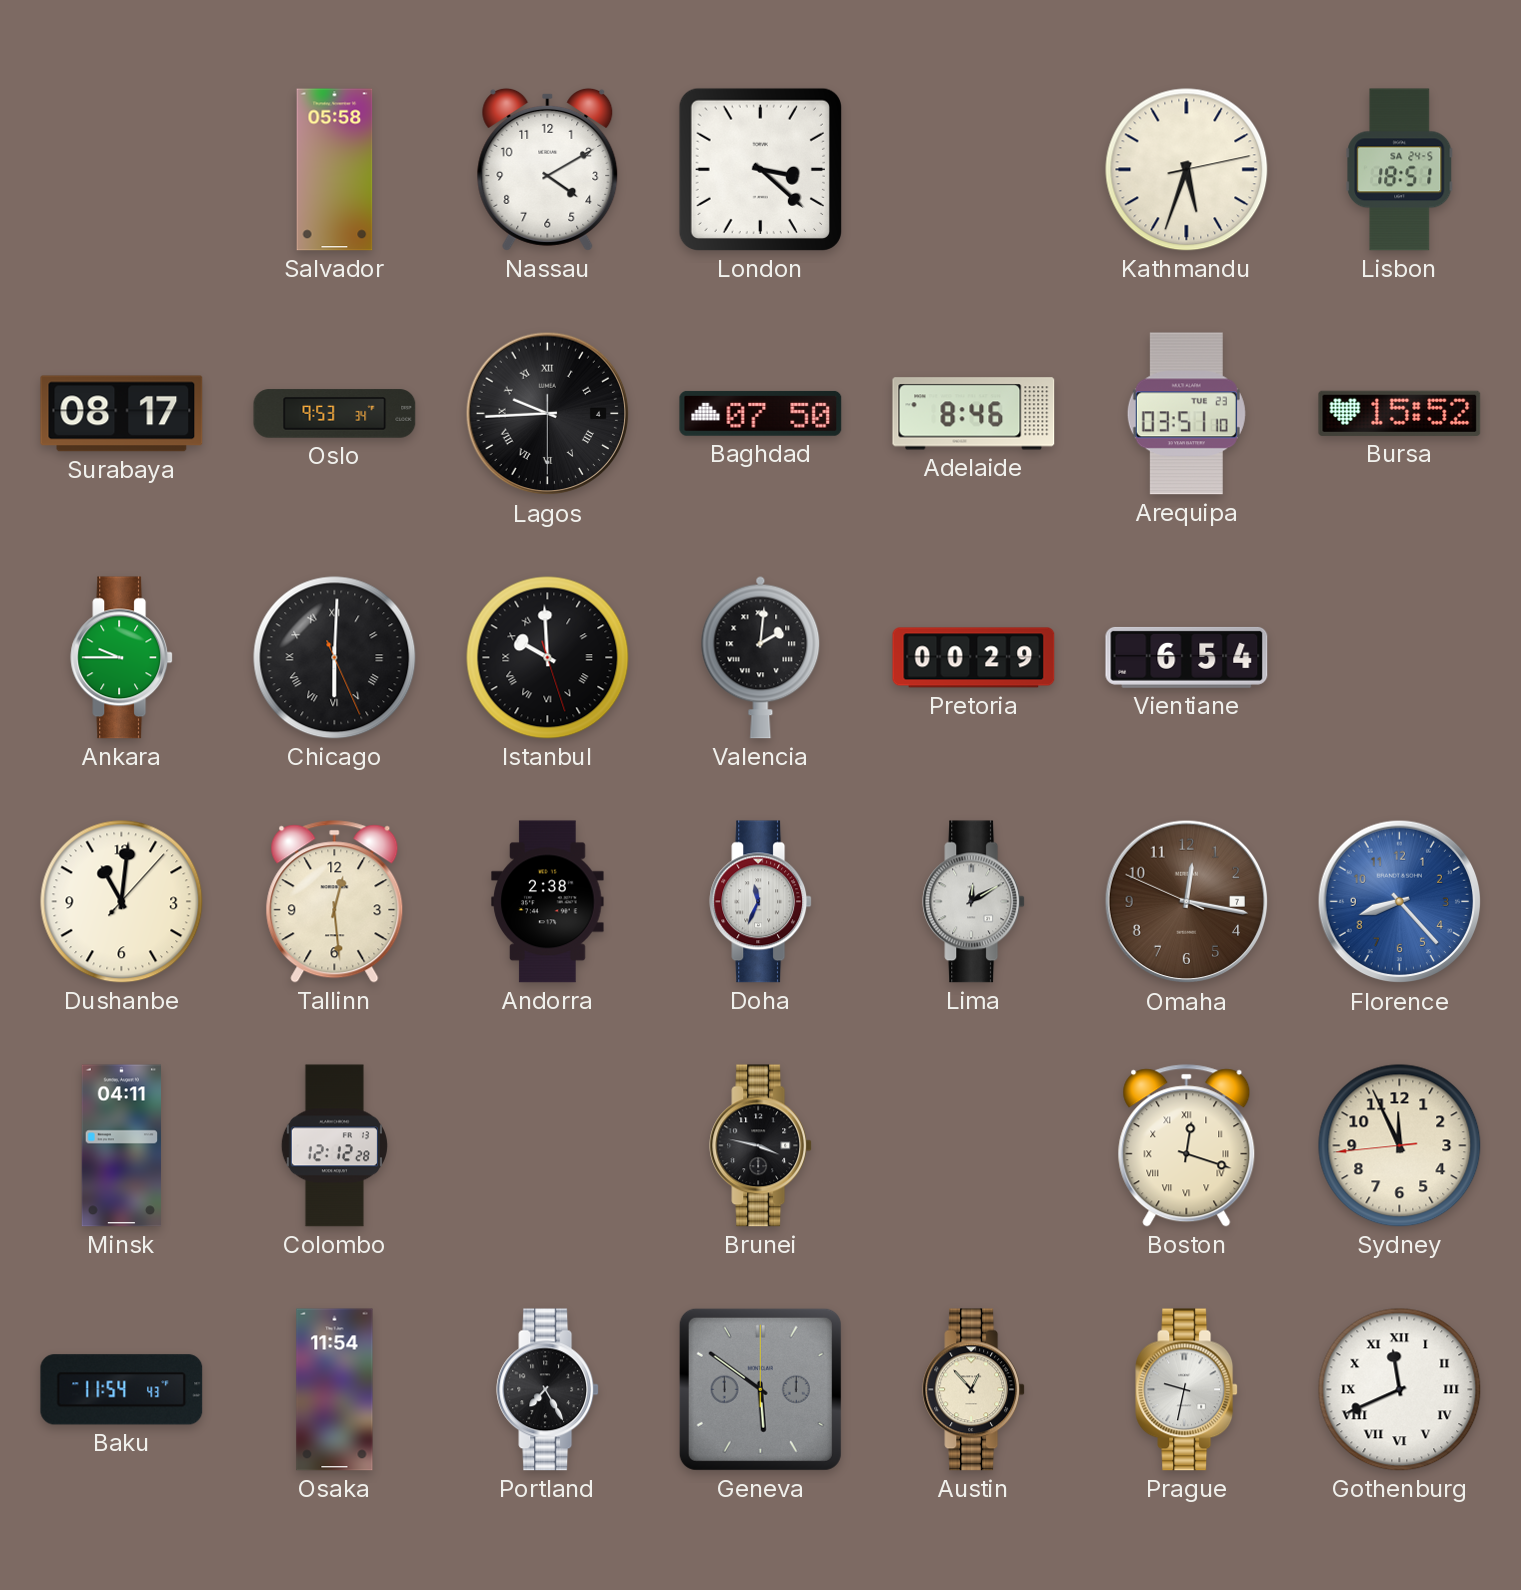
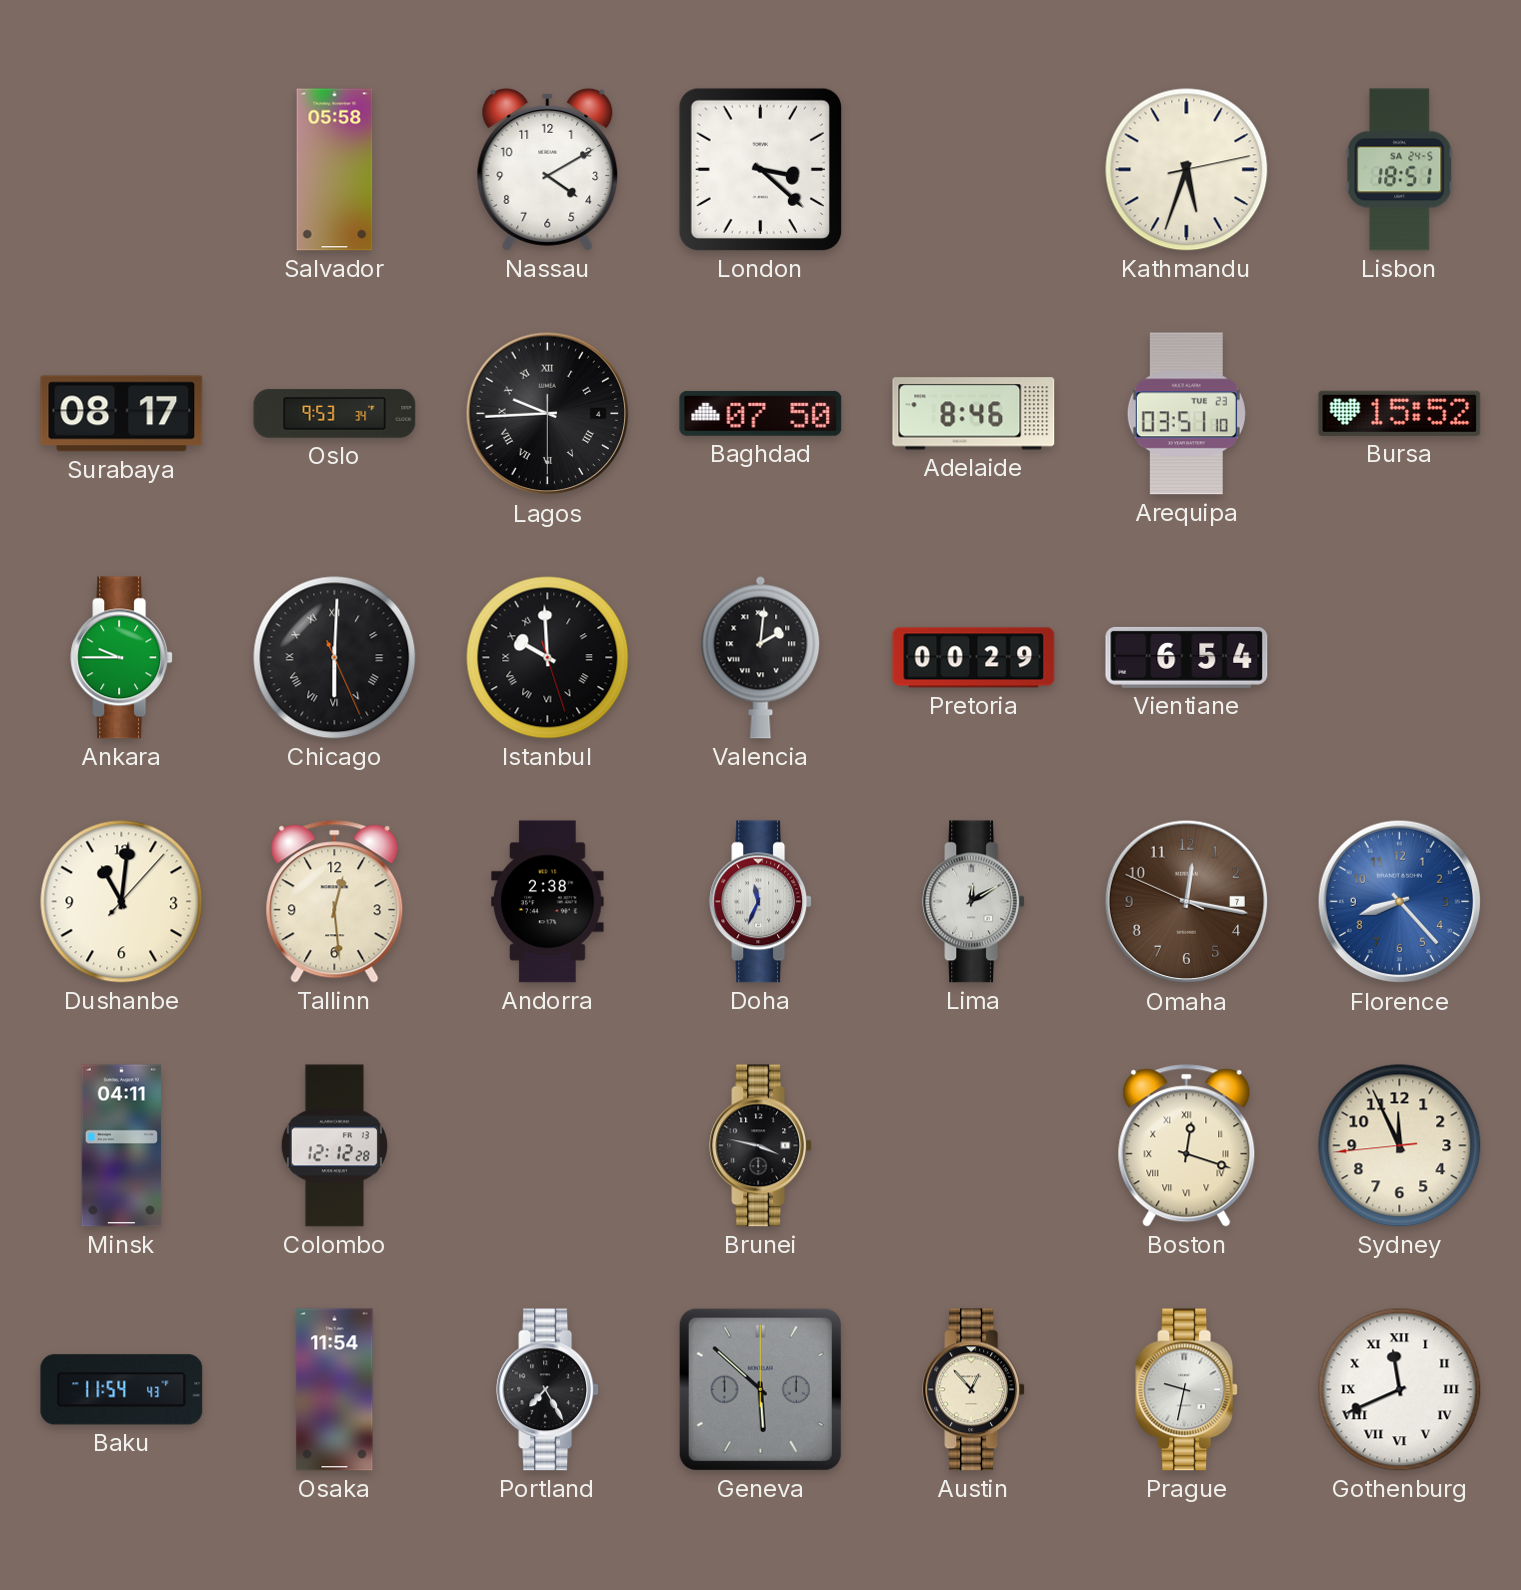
Geneva: 5:51 -> 5:52
